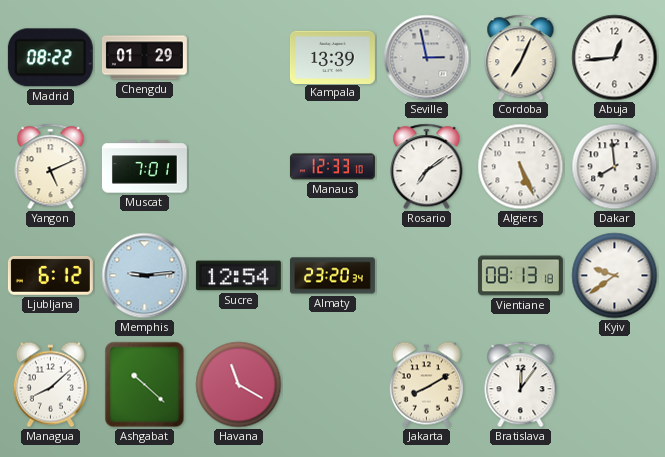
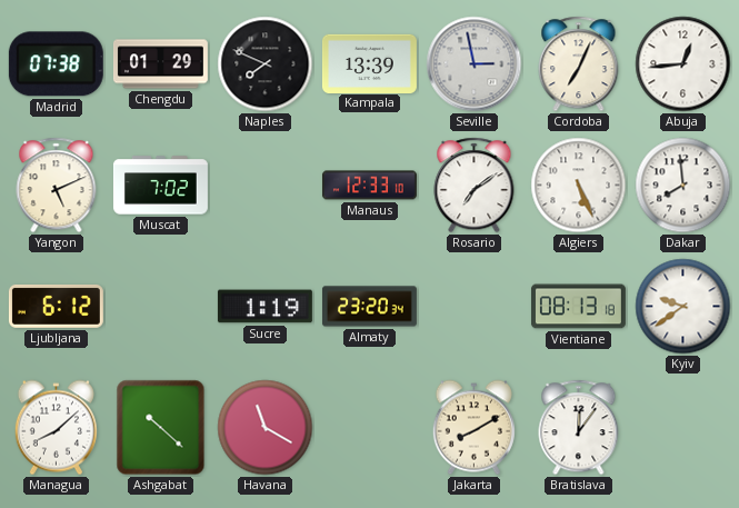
Madrid: 08:22 -> 07:38
Naples: none -> 7:49
Muscat: 7:01 -> 7:02
Memphis: 9:14 -> none
Sucre: 12:54 -> 1:19
